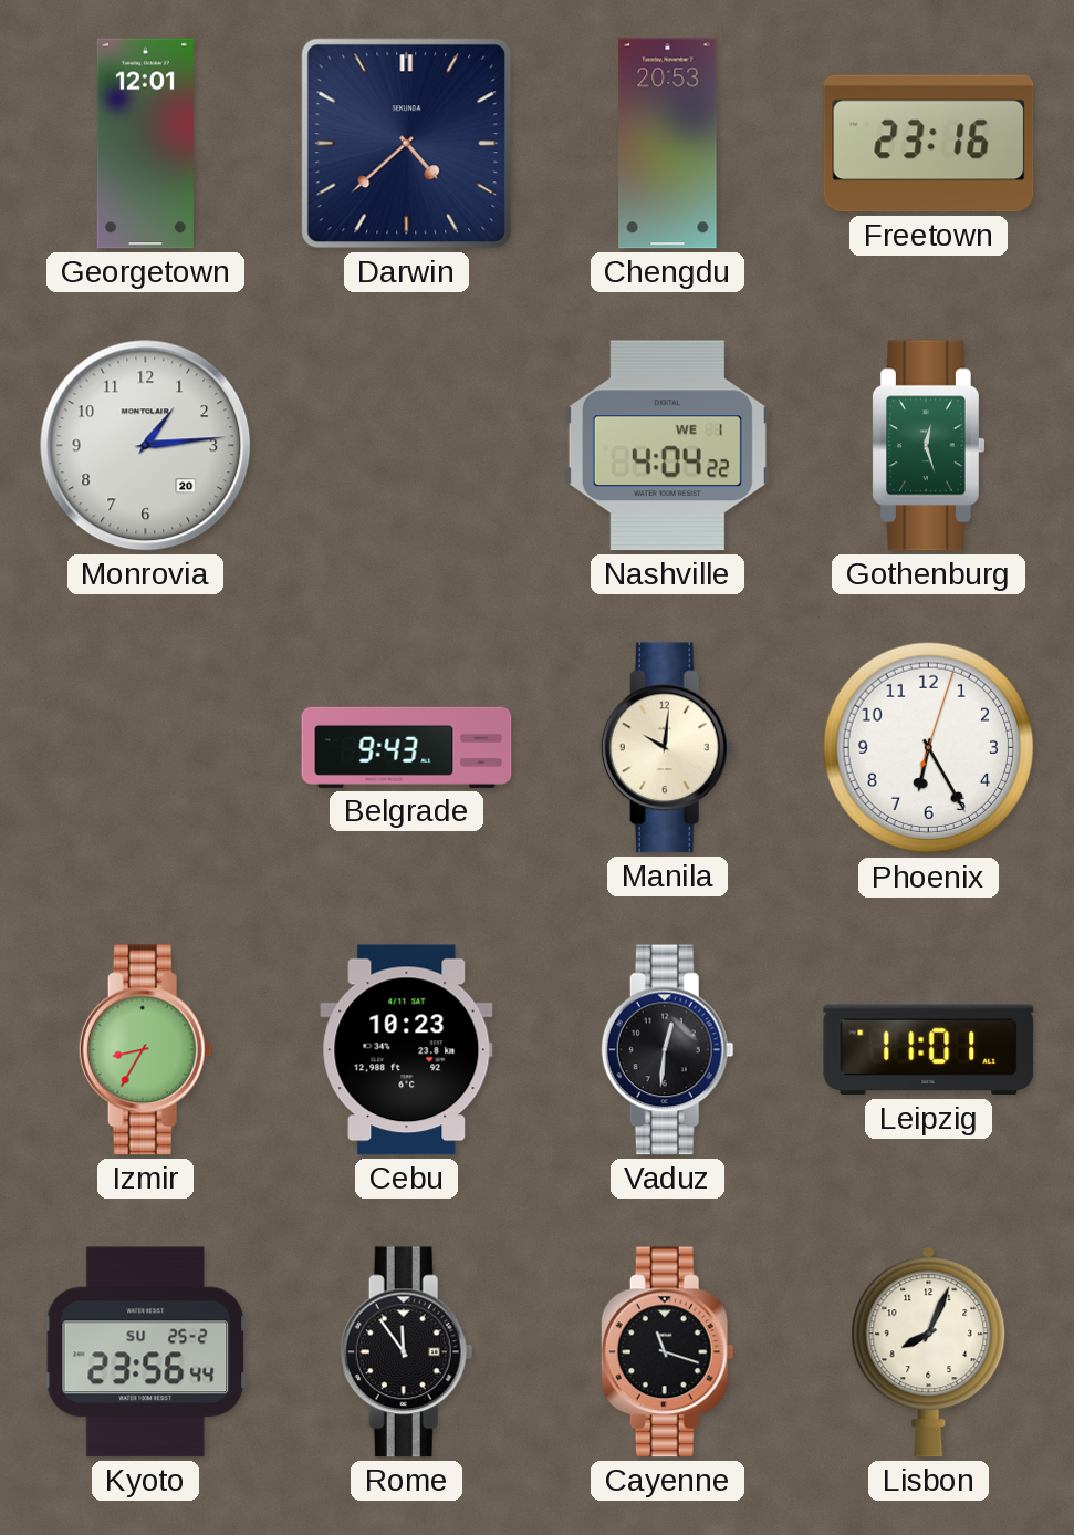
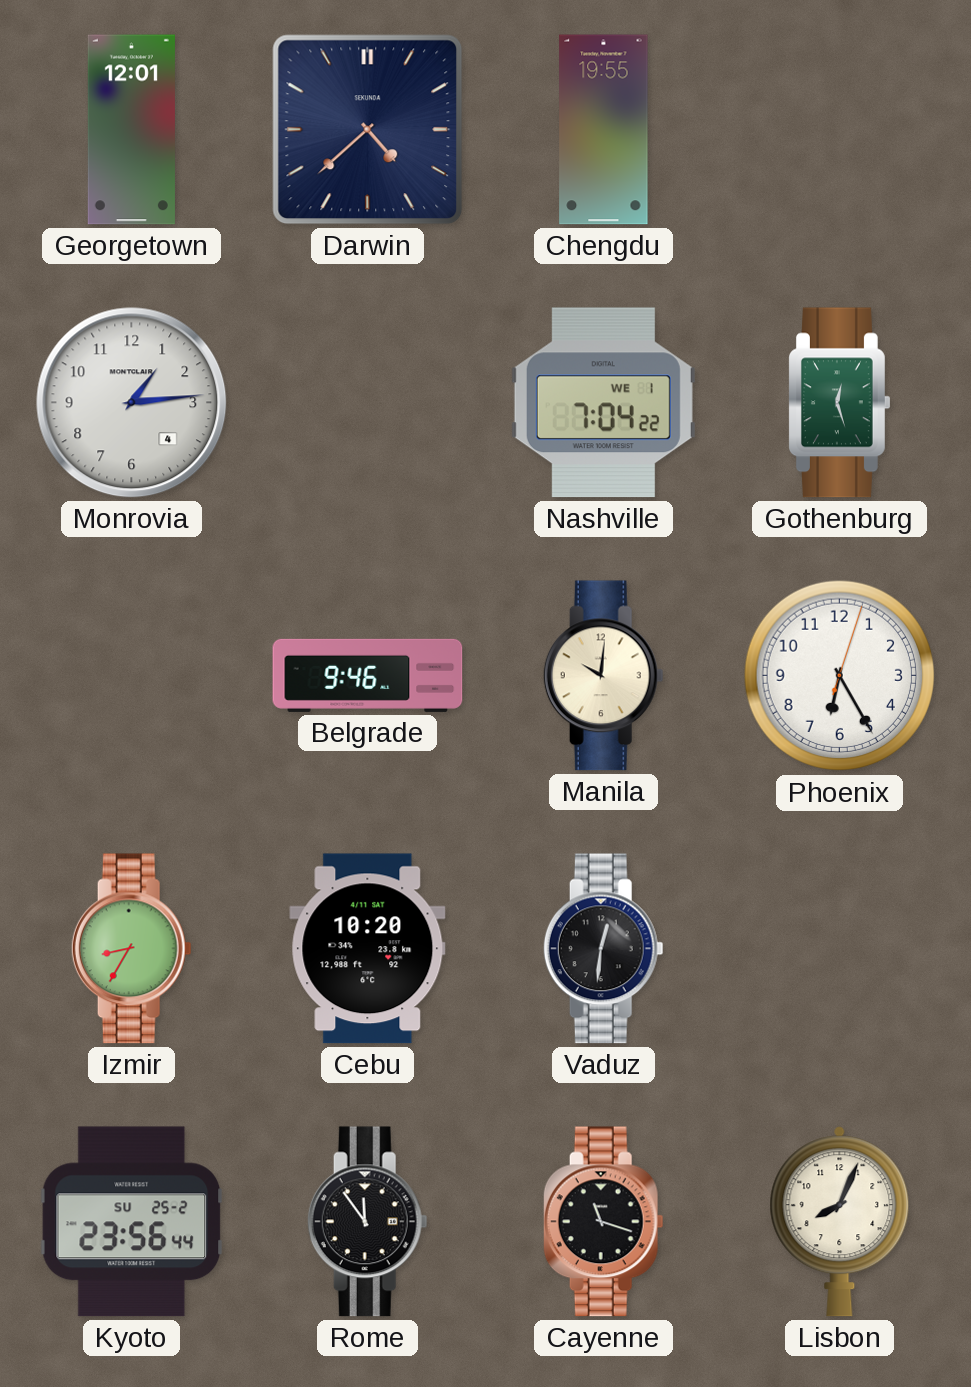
Chengdu: 20:53 -> 19:55
Freetown: 23:16 -> none
Monrovia date: 20 -> 4
Nashville: 4:04 -> 7:04
Belgrade: 9:43 -> 9:46
Cebu: 10:23 -> 10:20
Leipzig: 11:01 -> none
